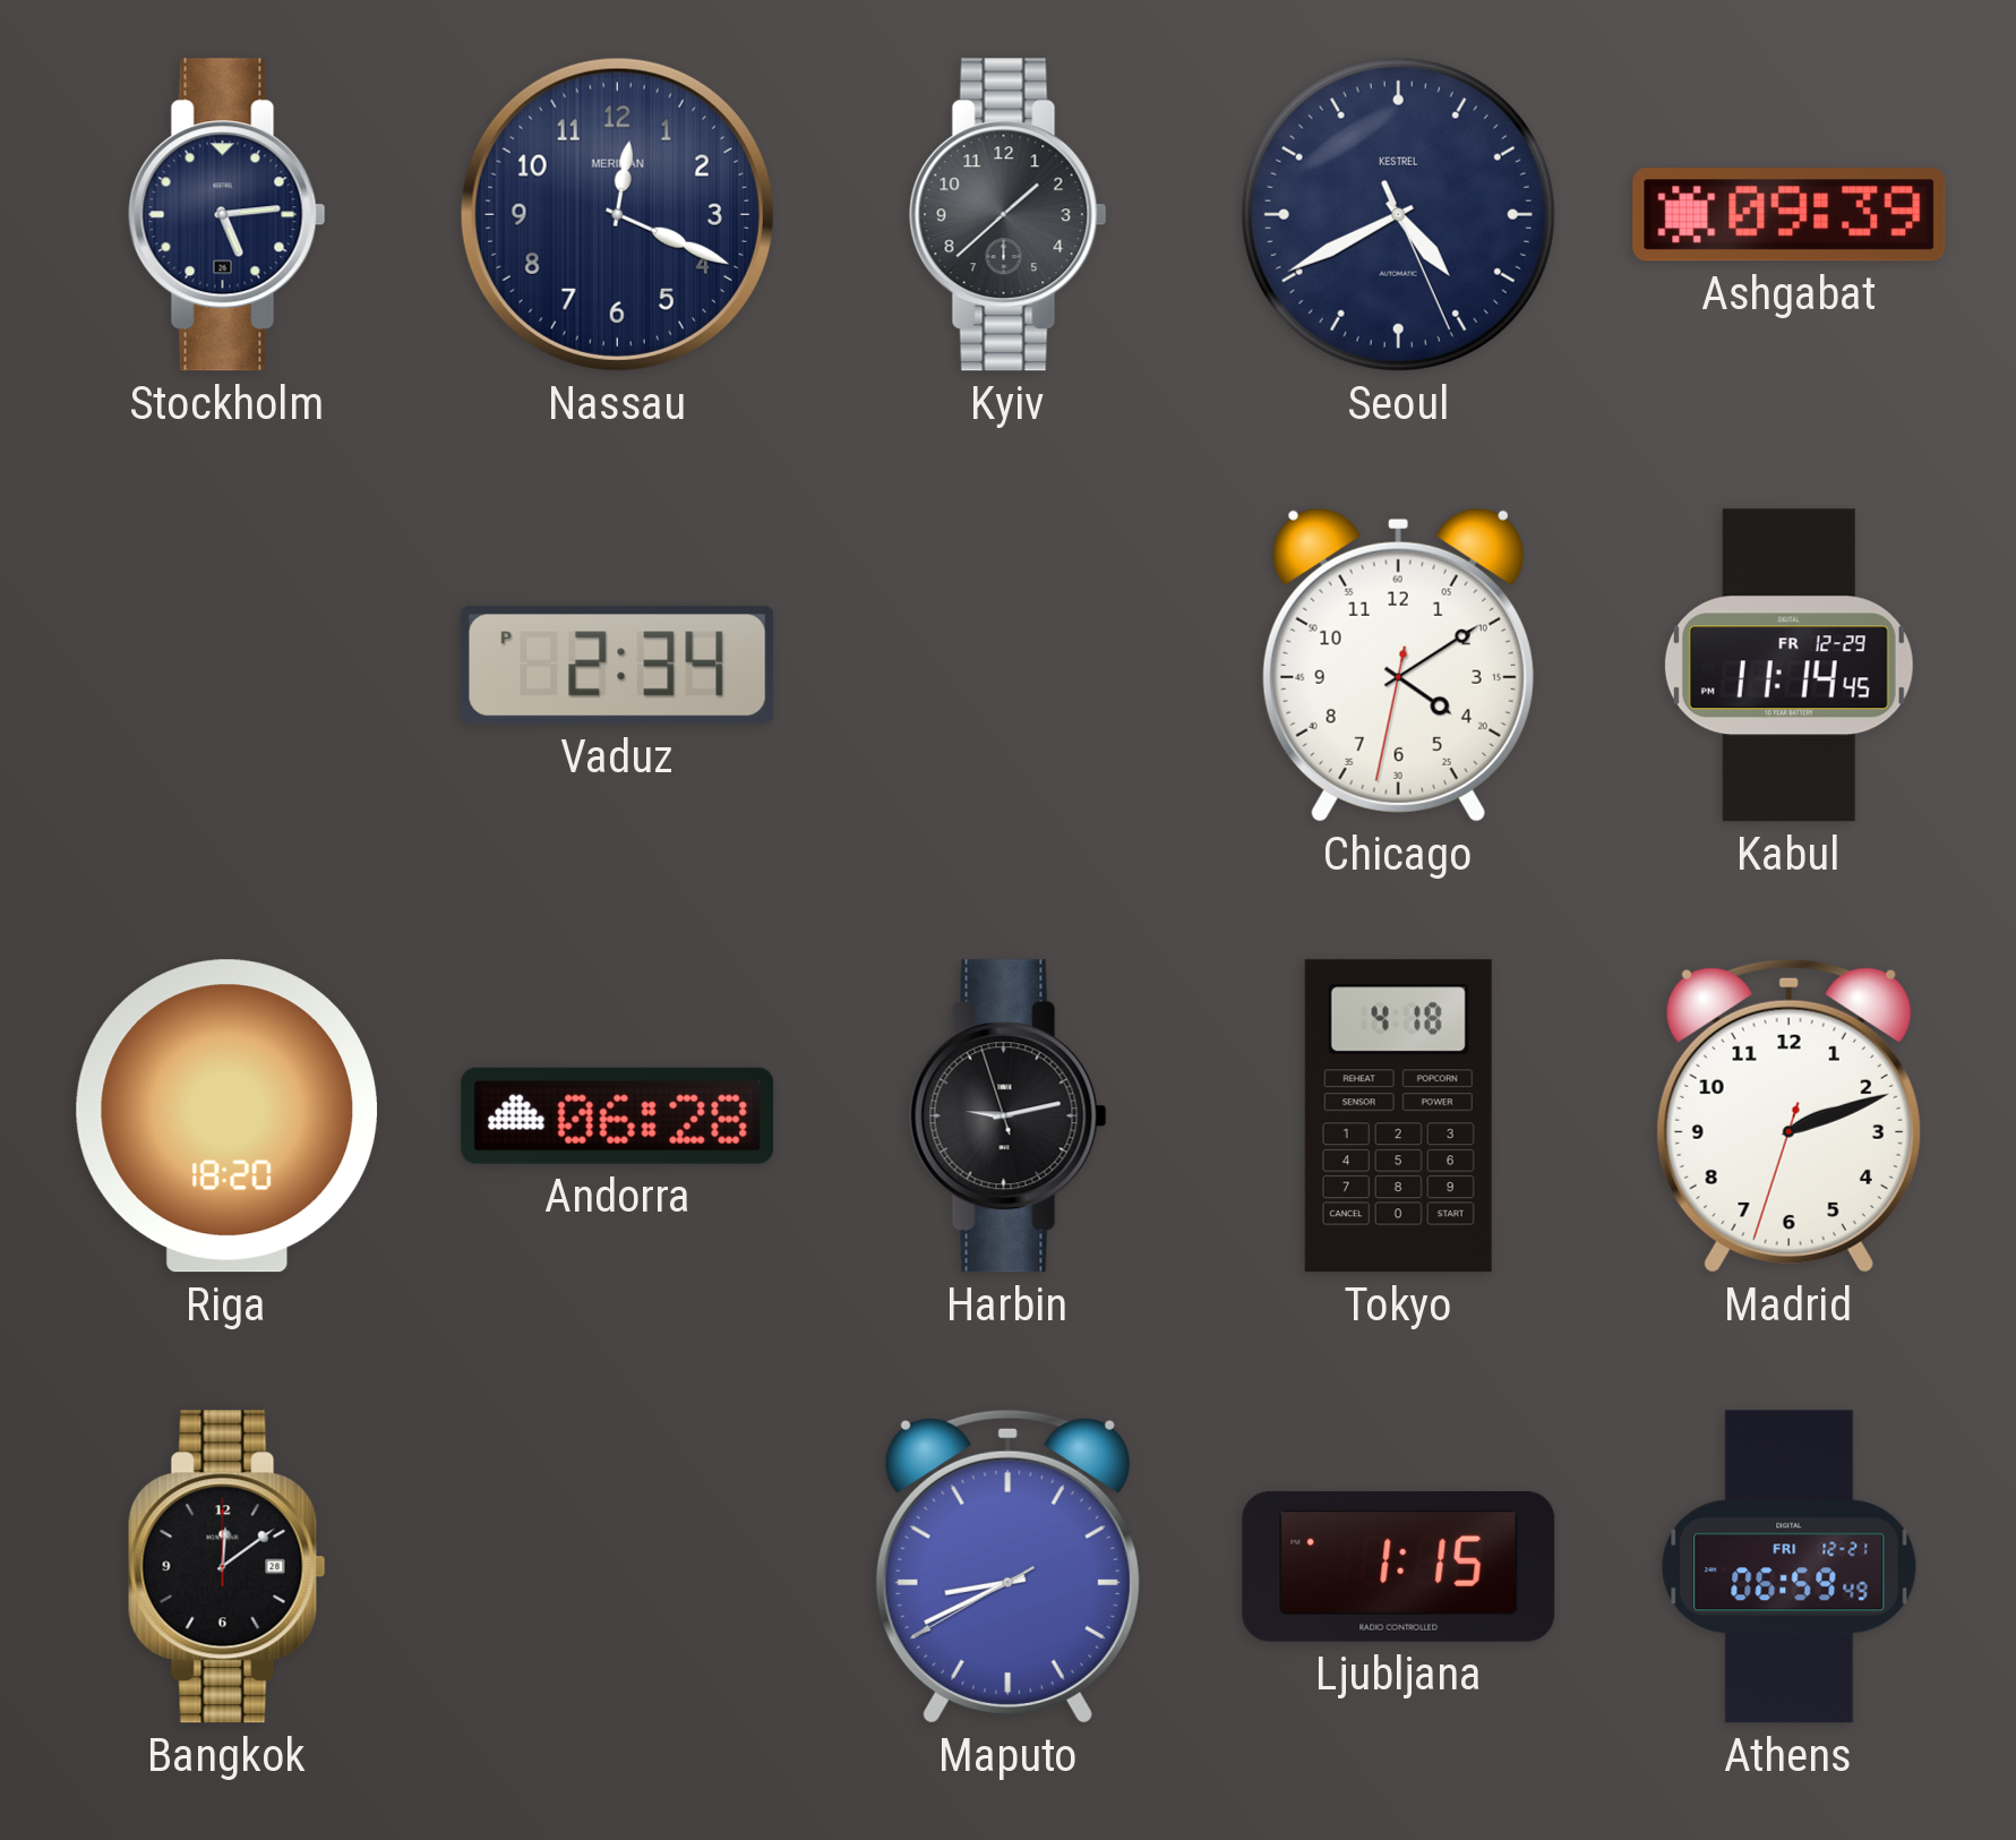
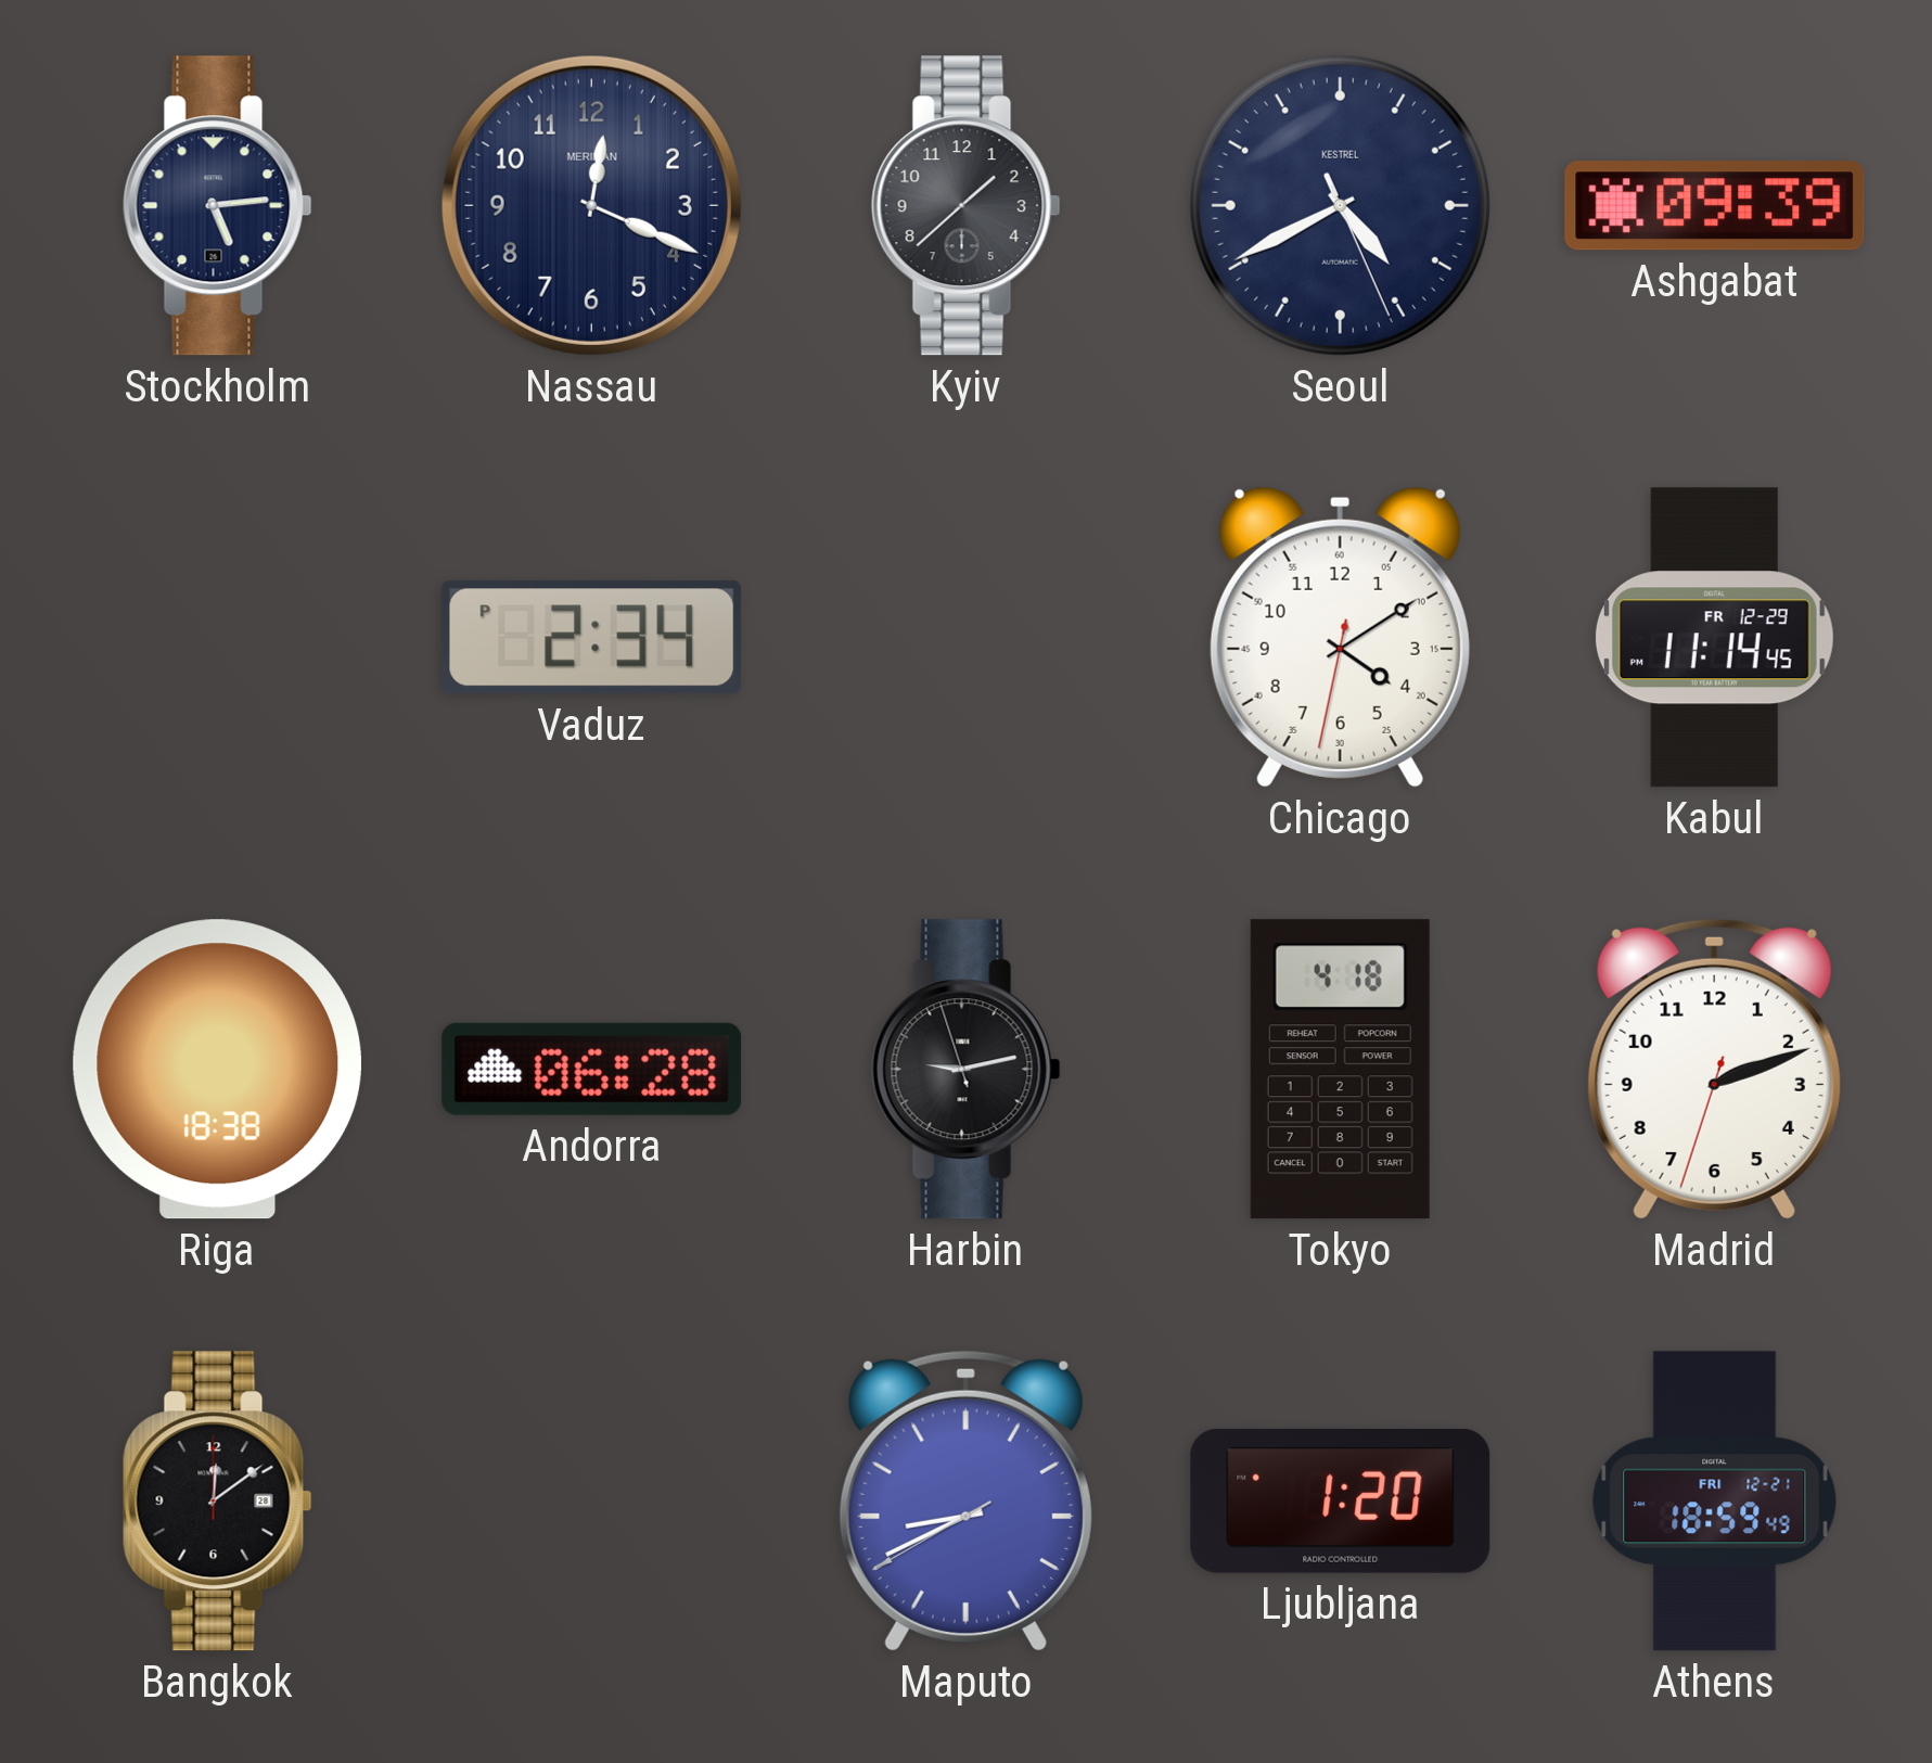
Riga: 18:20 -> 18:38
Ljubljana: 1:15 -> 1:20
Athens: 06:59 -> 18:59
